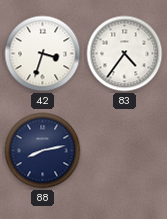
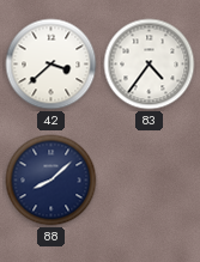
42: 3:33 -> 3:38
88: 8:13 -> 8:08
